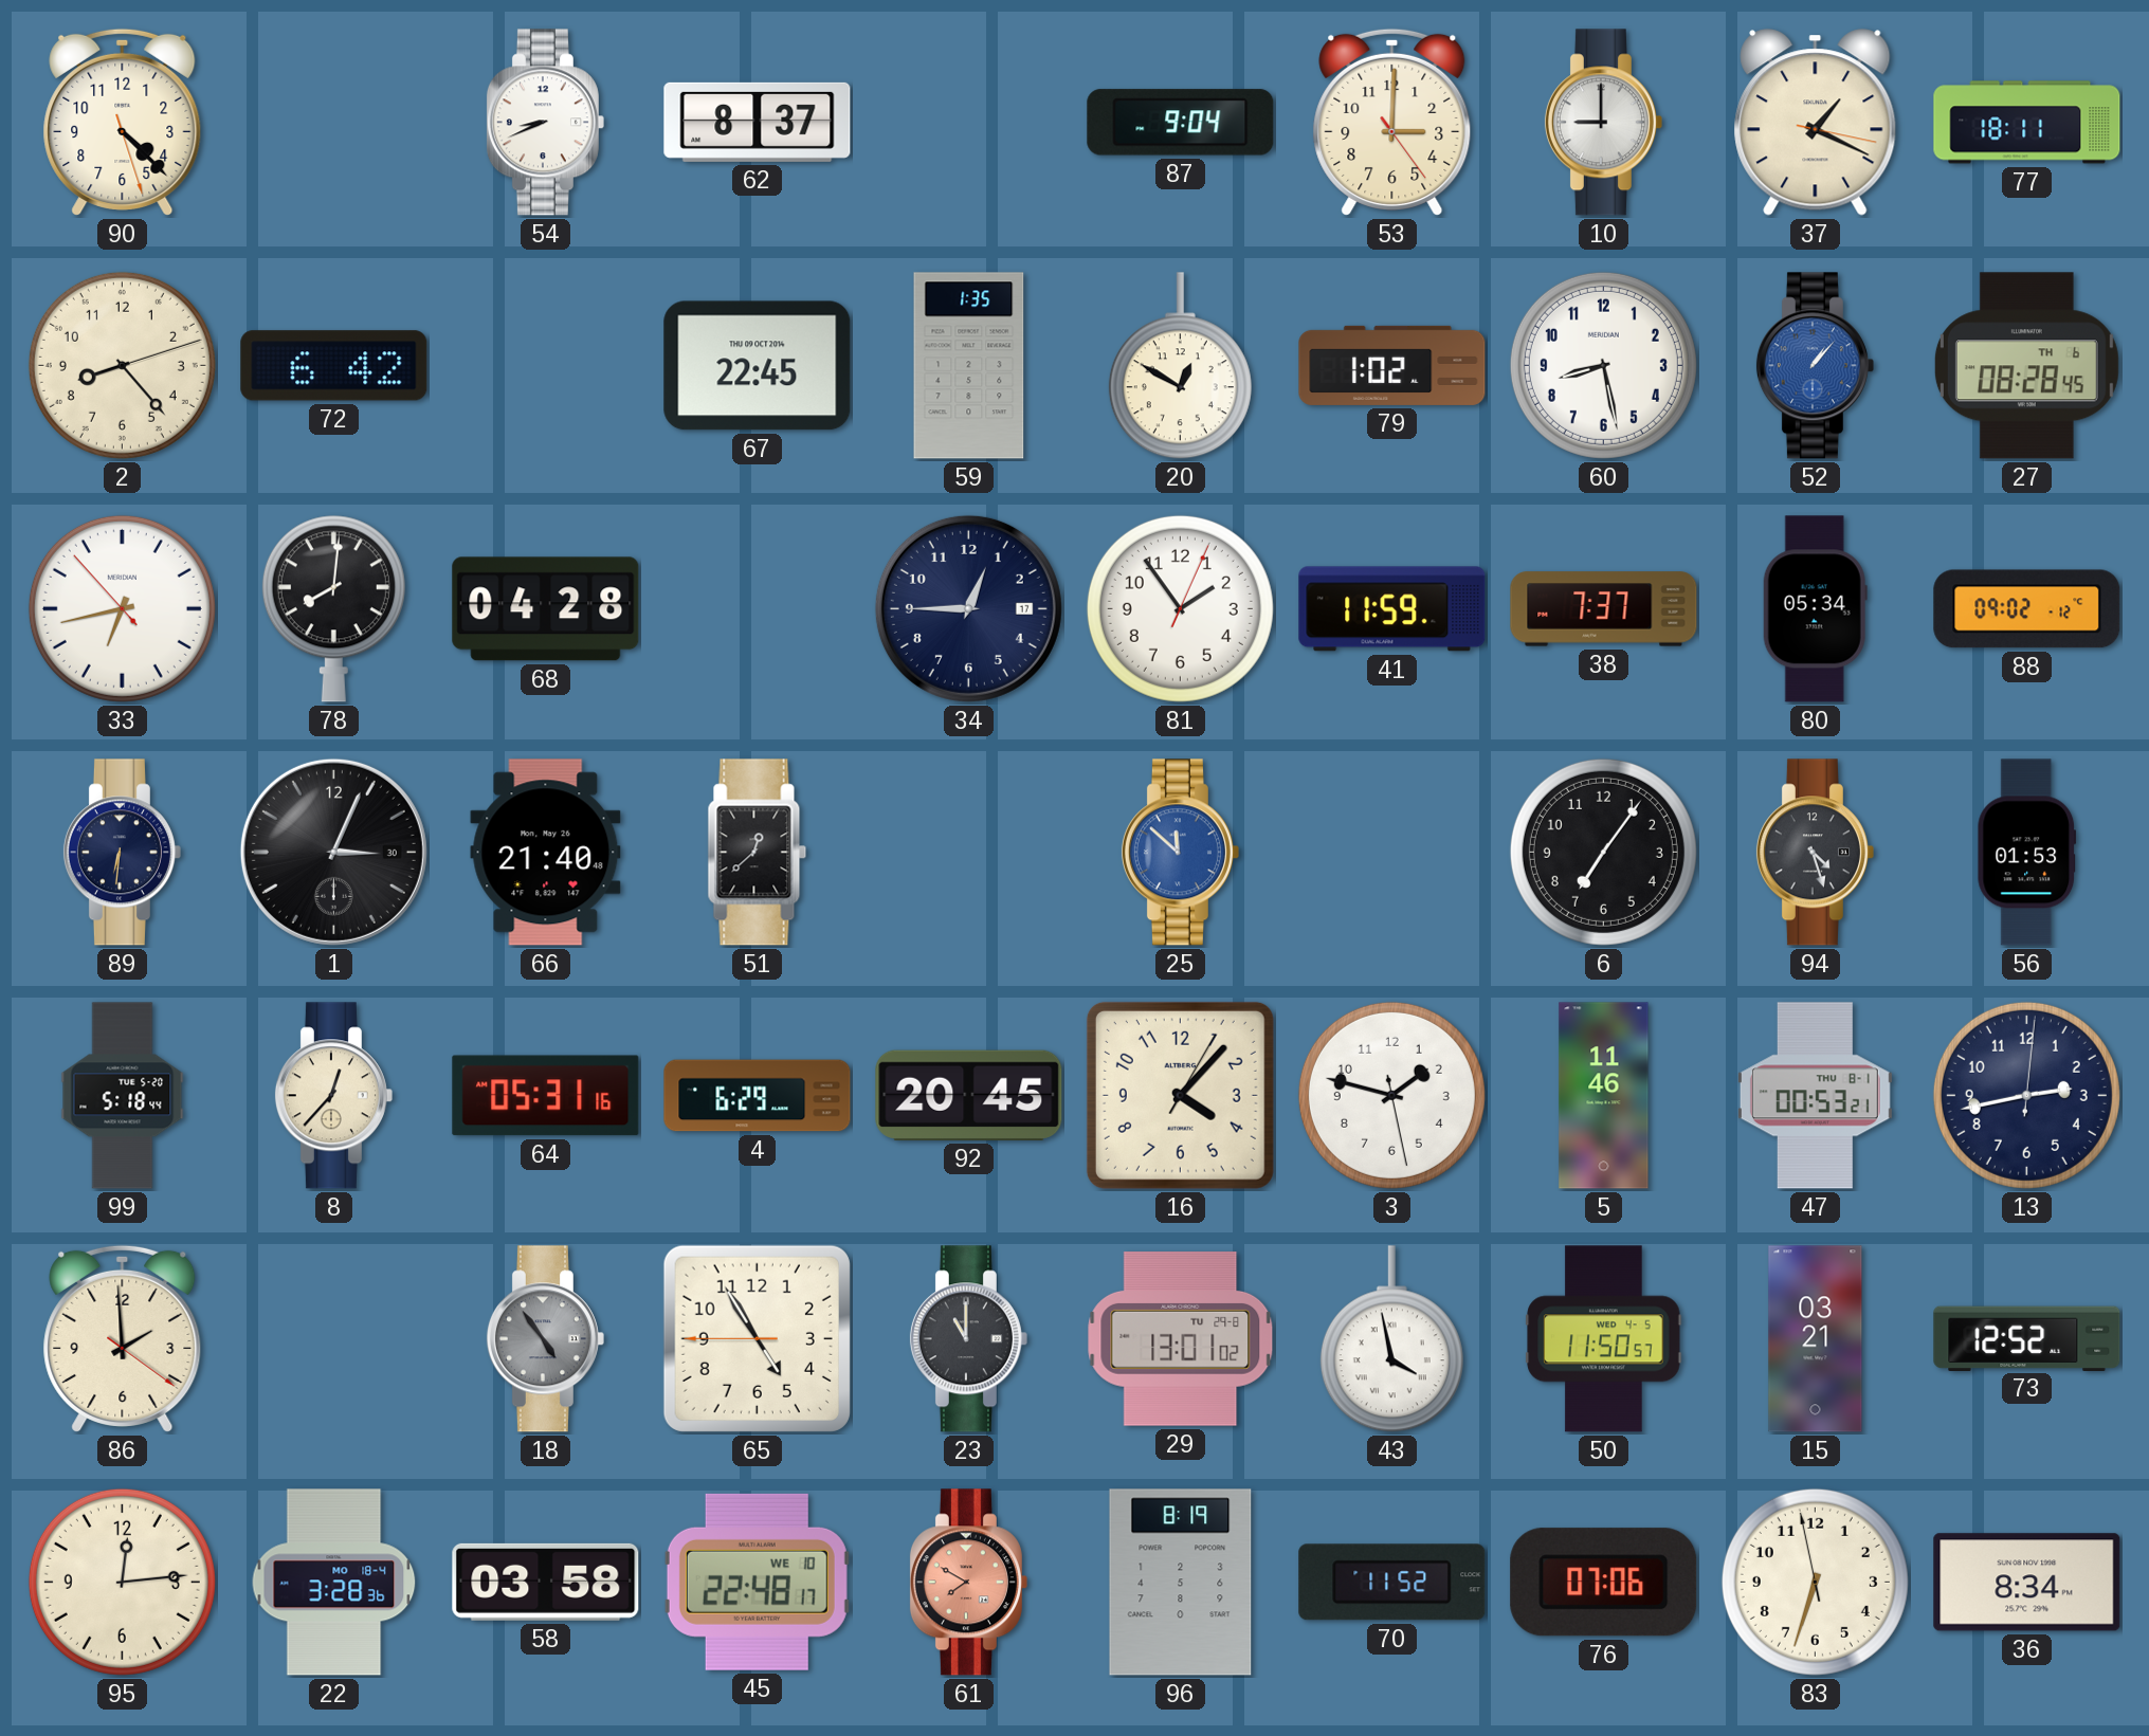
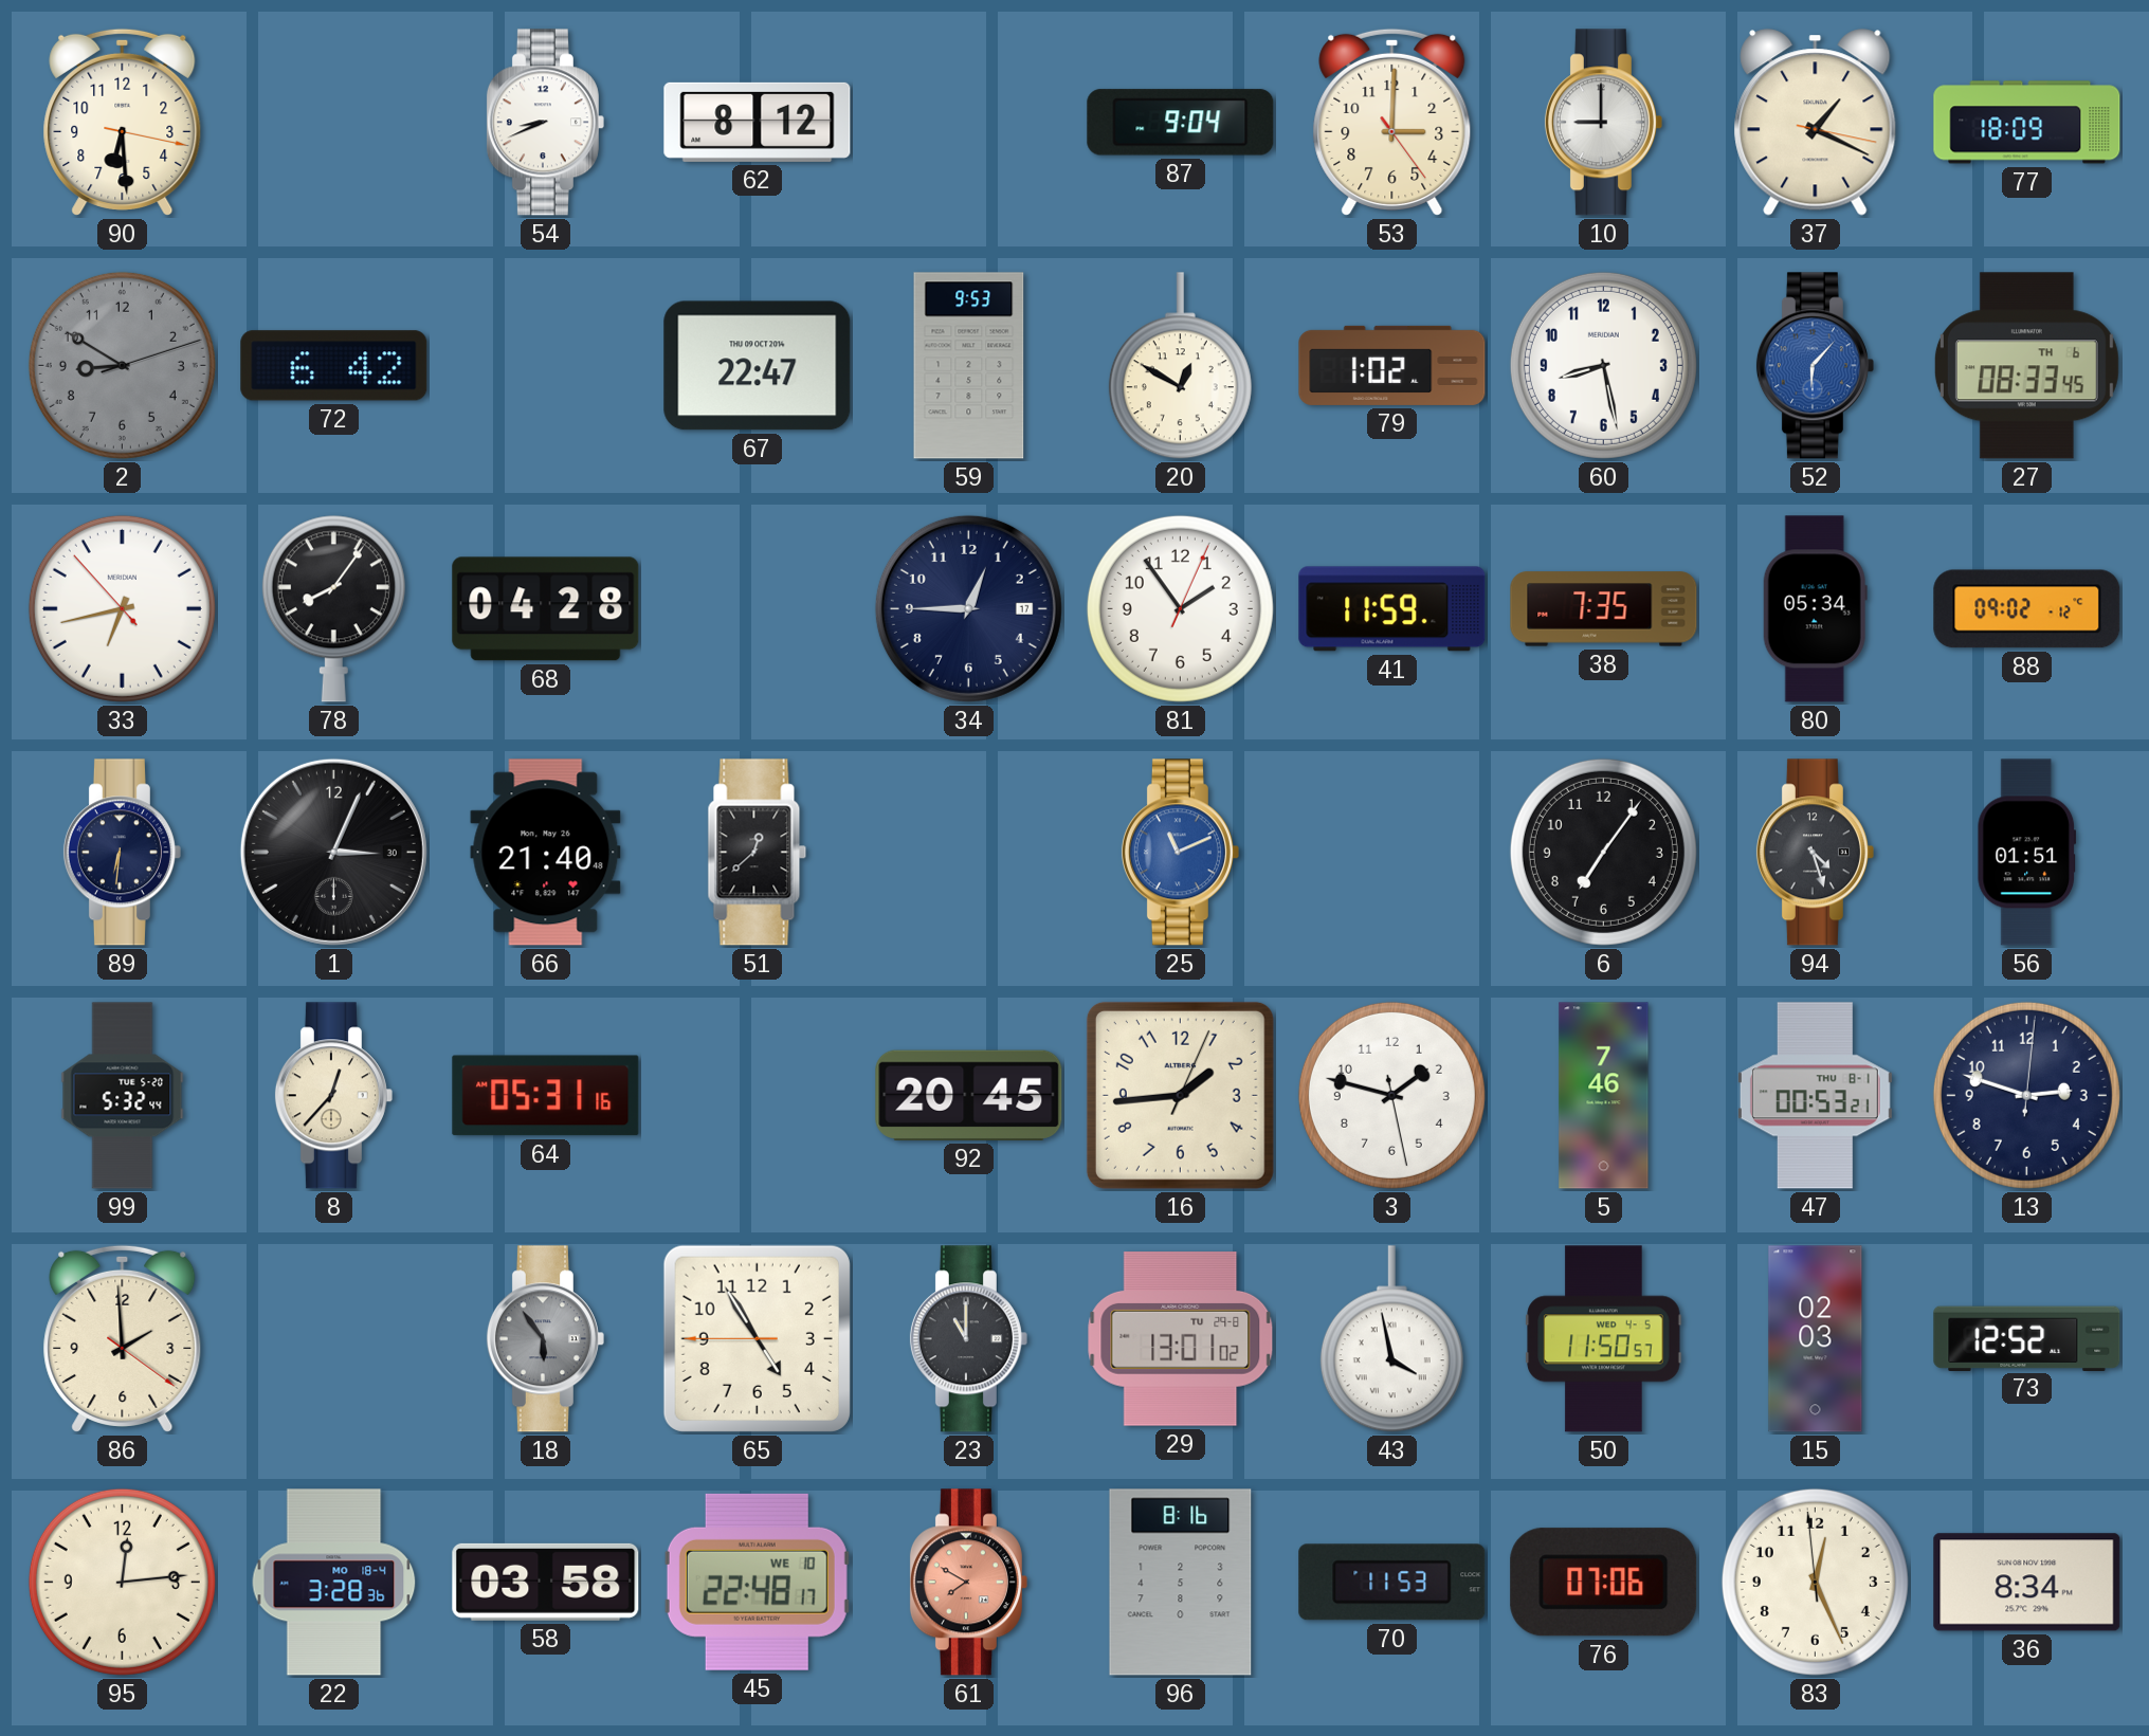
90: 4:22 -> 6:29
62: 8:37 -> 8:12
77: 18:11 -> 18:09
2: 8:23 -> 8:50
2 dial: cream -> grey
67: 22:45 -> 22:47
59: 1:35 -> 9:53
52: 1:07 -> 6:07
27: 08:28 -> 08:33
78: 8:01 -> 8:06
38: 7:37 -> 7:35
25: 11:52 -> 11:11
56: 01:53 -> 01:51
99: 5:18 -> 5:32
4: 6:29 -> none
16: 4:07 -> 1:44
5: 11:46 -> 7:46
13: 2:43 -> 2:48
18: 4:54 -> 5:54
15: 03:21 -> 02:03
96: 8:19 -> 8:16
70: 11:52 -> 11:53
83: 6:32 -> 12:25
